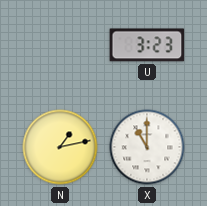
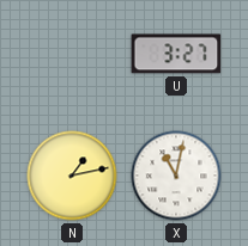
U: 3:23 -> 3:27
X: 11:00 -> 11:02
